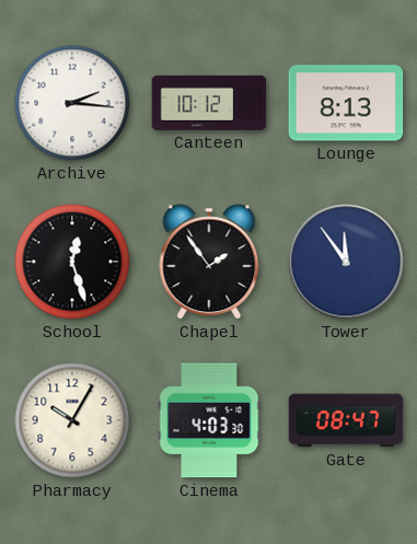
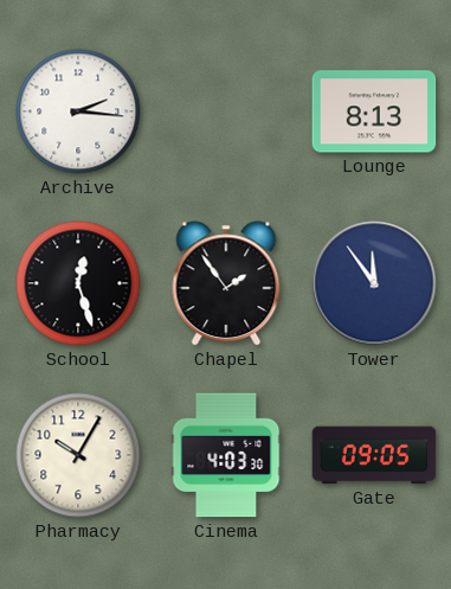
Canteen: 10:12 -> none
Gate: 08:47 -> 09:05
